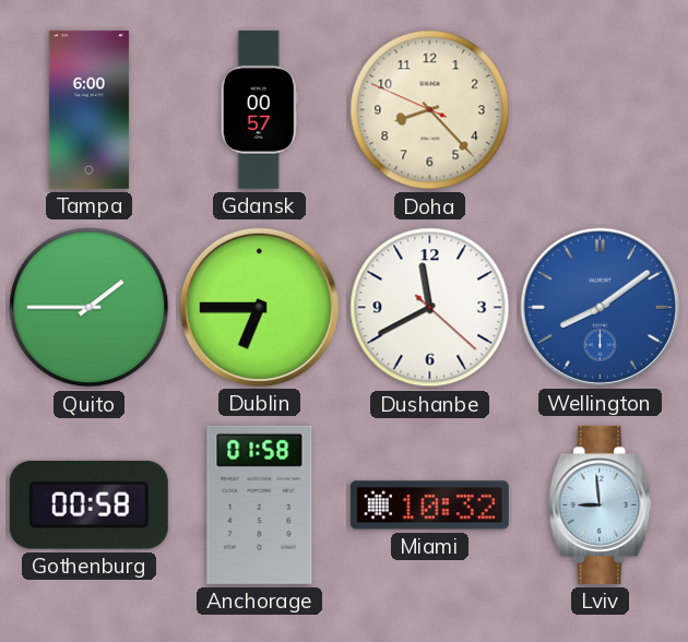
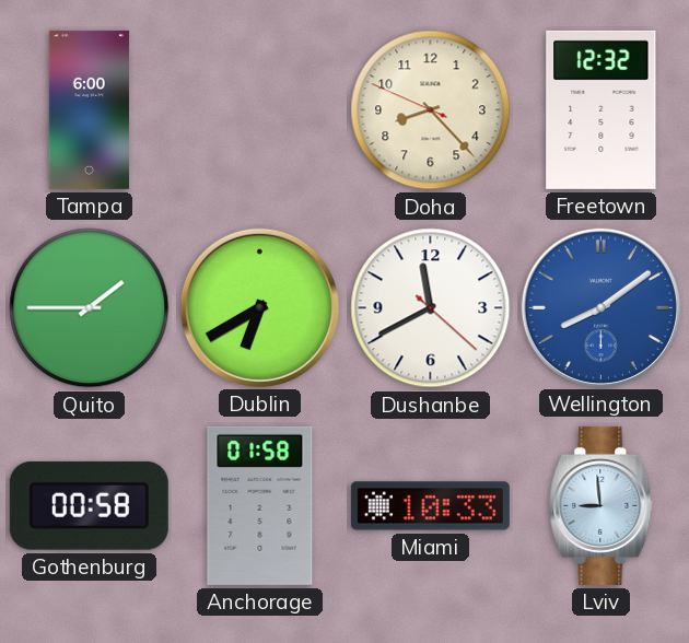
Gdansk: 00:57 -> none
Freetown: none -> 12:32
Dublin: 6:45 -> 6:40
Miami: 10:32 -> 10:33
